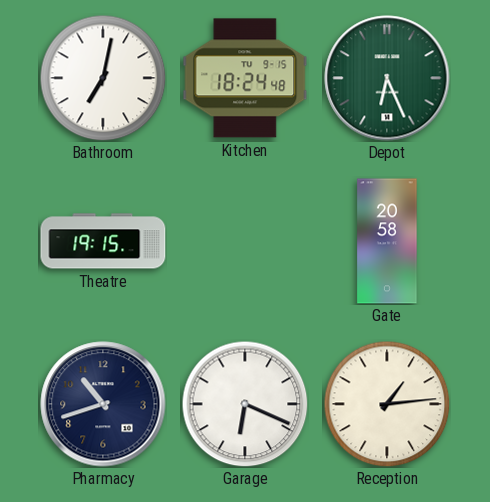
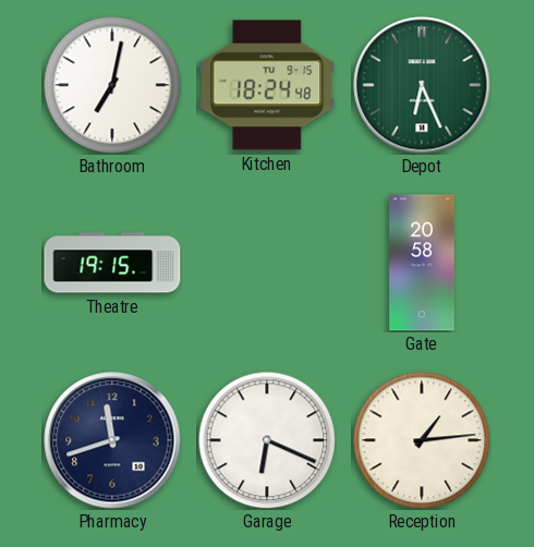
Pharmacy: 10:42 -> 11:42
